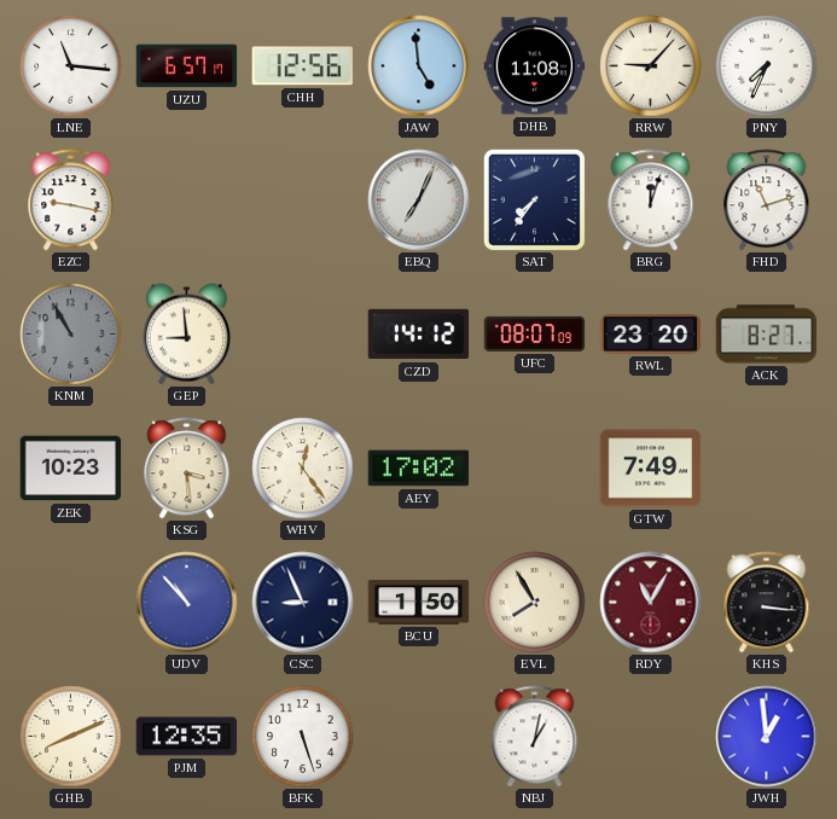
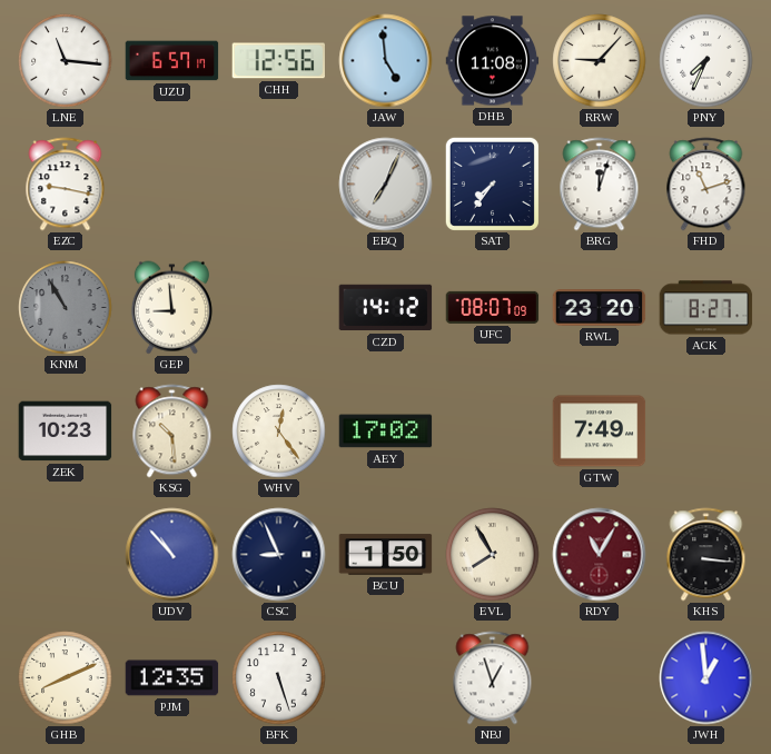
KSG: 3:29 -> 10:29
NBJ: 1:02 -> 12:57
